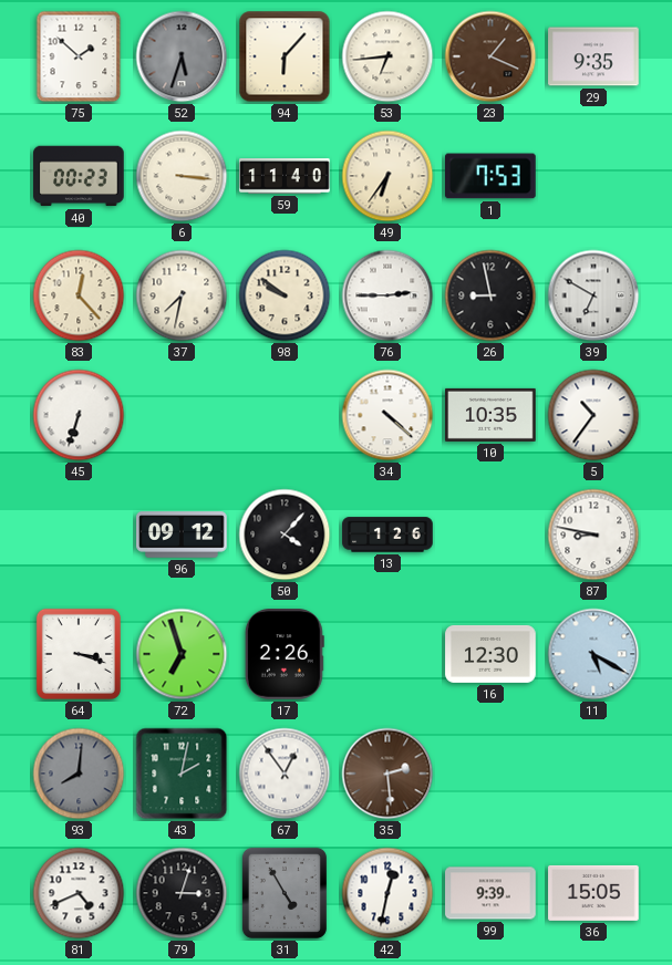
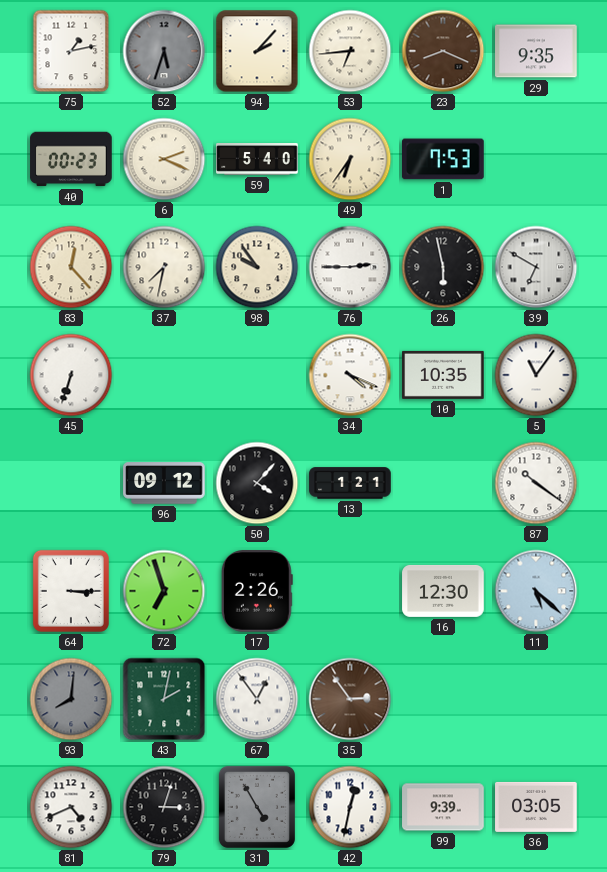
75: 1:52 -> 1:13
94: 6:07 -> 2:07
23: 1:19 -> 8:19
6: 3:16 -> 2:19
59: 11:40 -> 5:40
98: 9:51 -> 9:54
26: 8:58 -> 5:58
34: 4:22 -> 4:19
5: 10:36 -> 11:06
13: 1:26 -> 1:21
87: 8:47 -> 10:21
64: 3:18 -> 3:15
11: 5:20 -> 5:22
35: 2:29 -> 2:54
36: 15:05 -> 03:05
